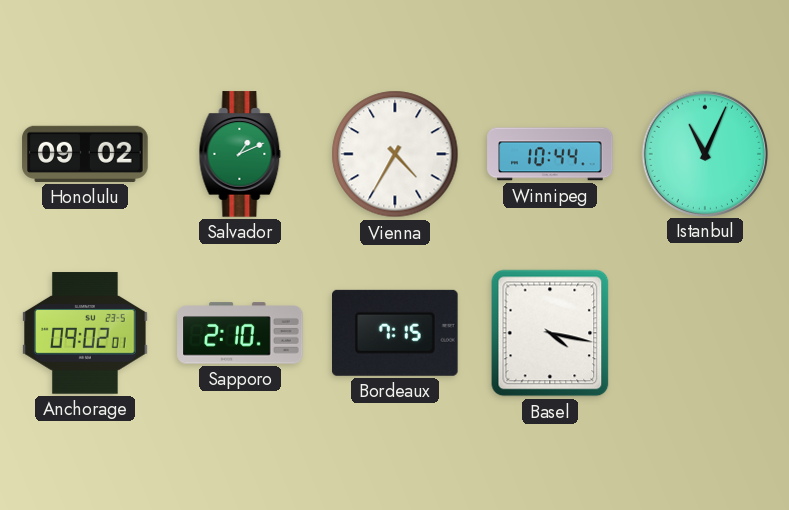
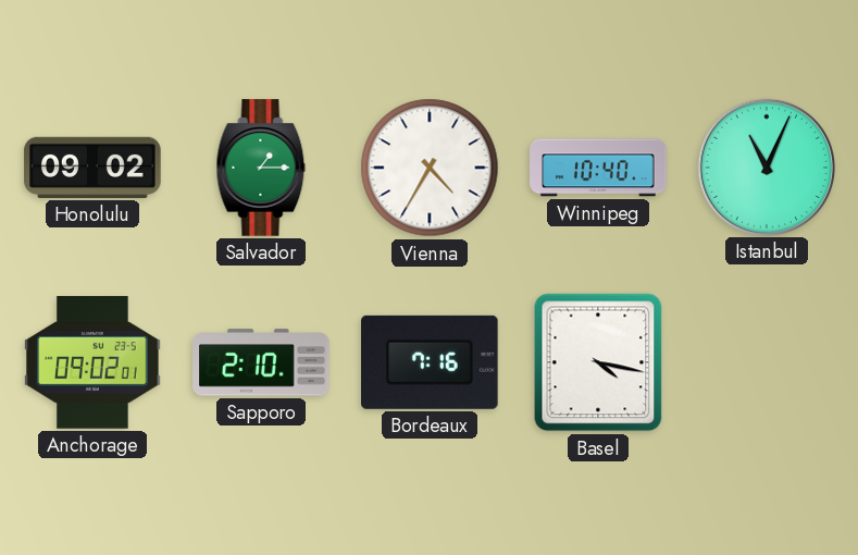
Salvador: 1:11 -> 1:15
Winnipeg: 10:44 -> 10:40
Bordeaux: 7:15 -> 7:16
